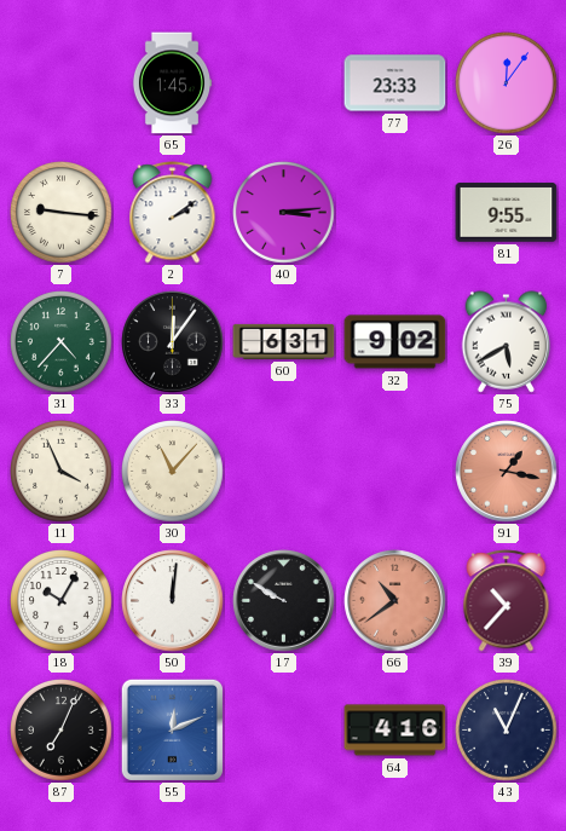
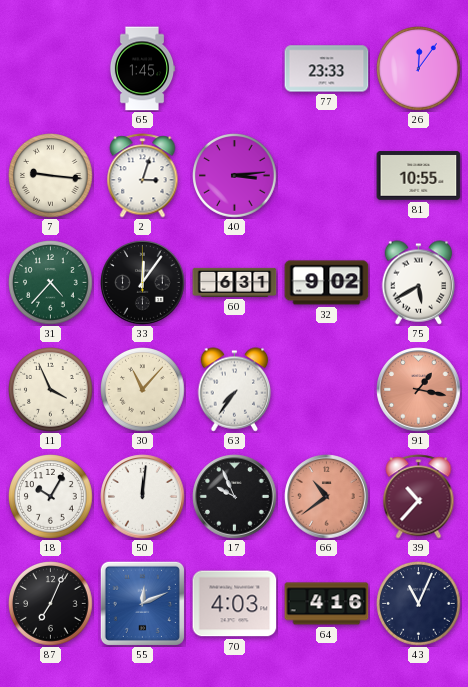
2: 2:09 -> 3:03
81: 9:55 -> 10:55
63: none -> 7:36
17: 9:50 -> 9:56
70: none -> 4:03
